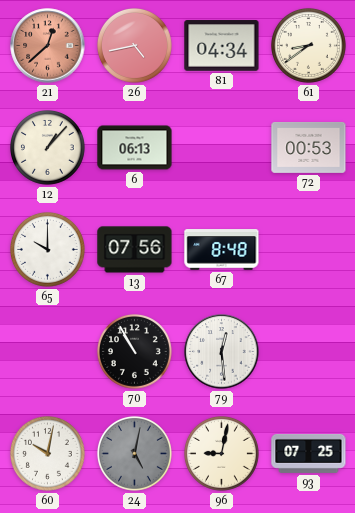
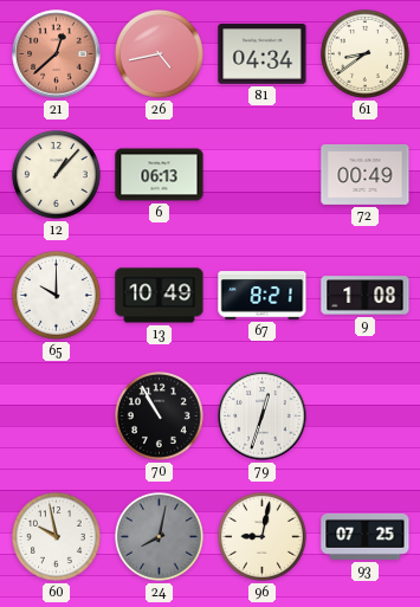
72: 00:53 -> 00:49
13: 07:56 -> 10:49
67: 8:48 -> 8:21
9: none -> 1:08
79: 12:29 -> 12:33
60: 10:02 -> 9:58
24: 5:02 -> 8:02
